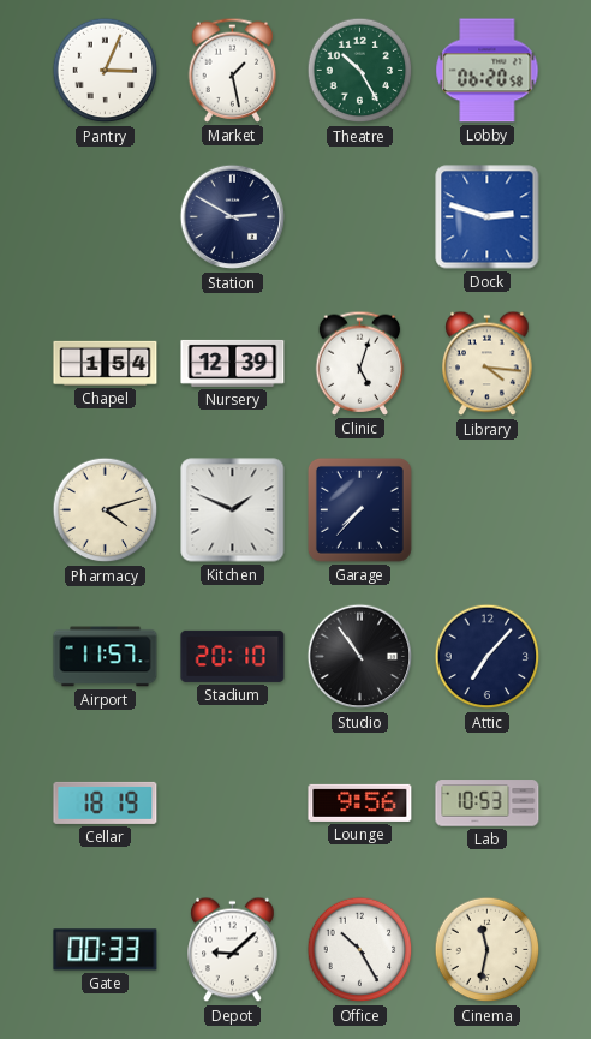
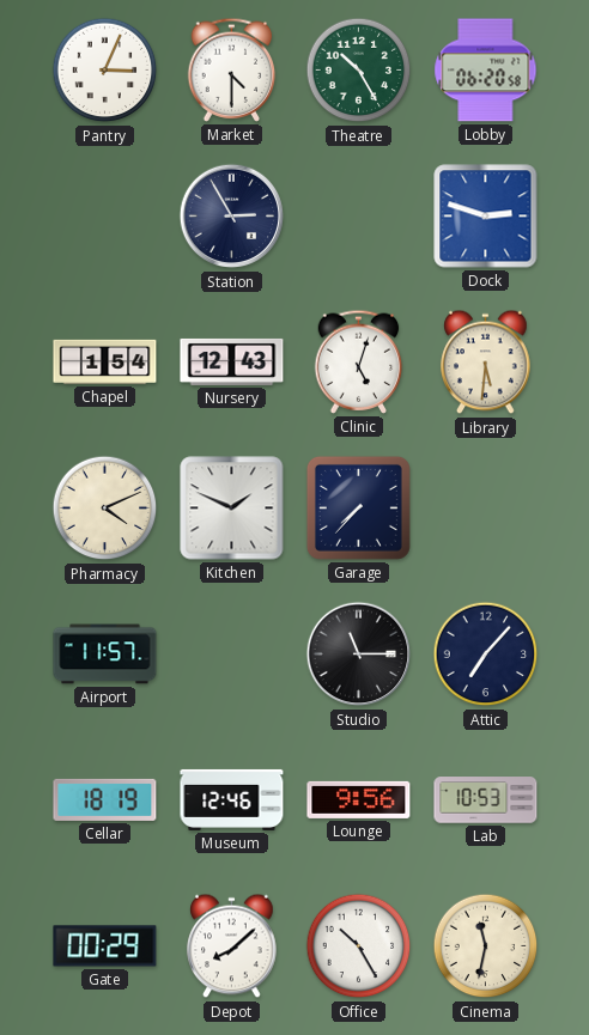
Market: 1:28 -> 4:30
Station: 2:50 -> 2:55
Nursery: 12:39 -> 12:43
Library: 4:16 -> 5:31
Pharmacy: 4:12 -> 4:11
Stadium: 20:10 -> none
Studio: 10:54 -> 11:15
Museum: none -> 12:46
Gate: 00:33 -> 00:29
Depot: 9:08 -> 8:08
